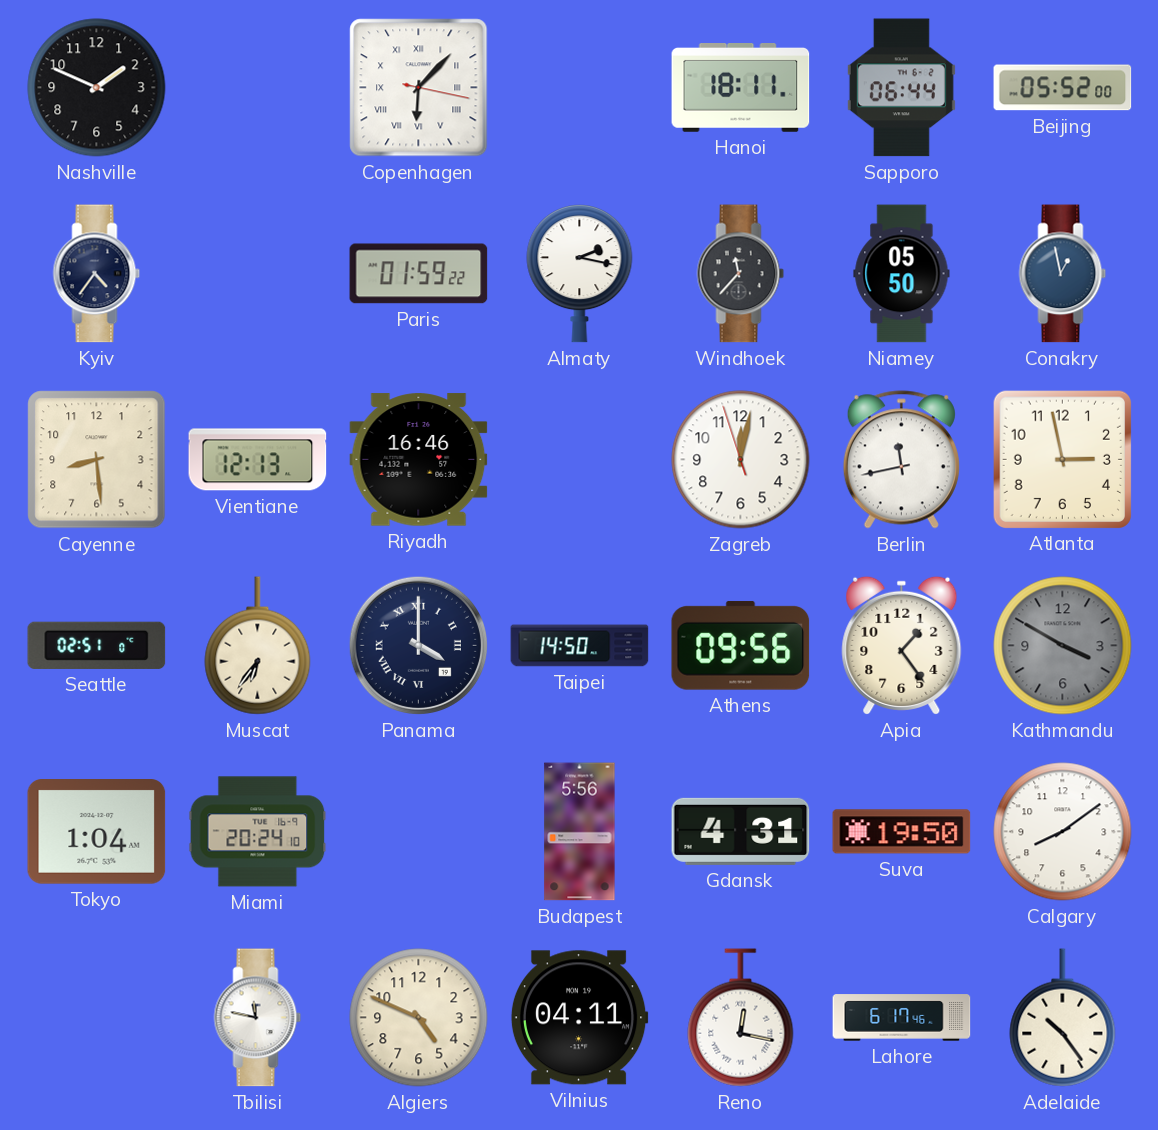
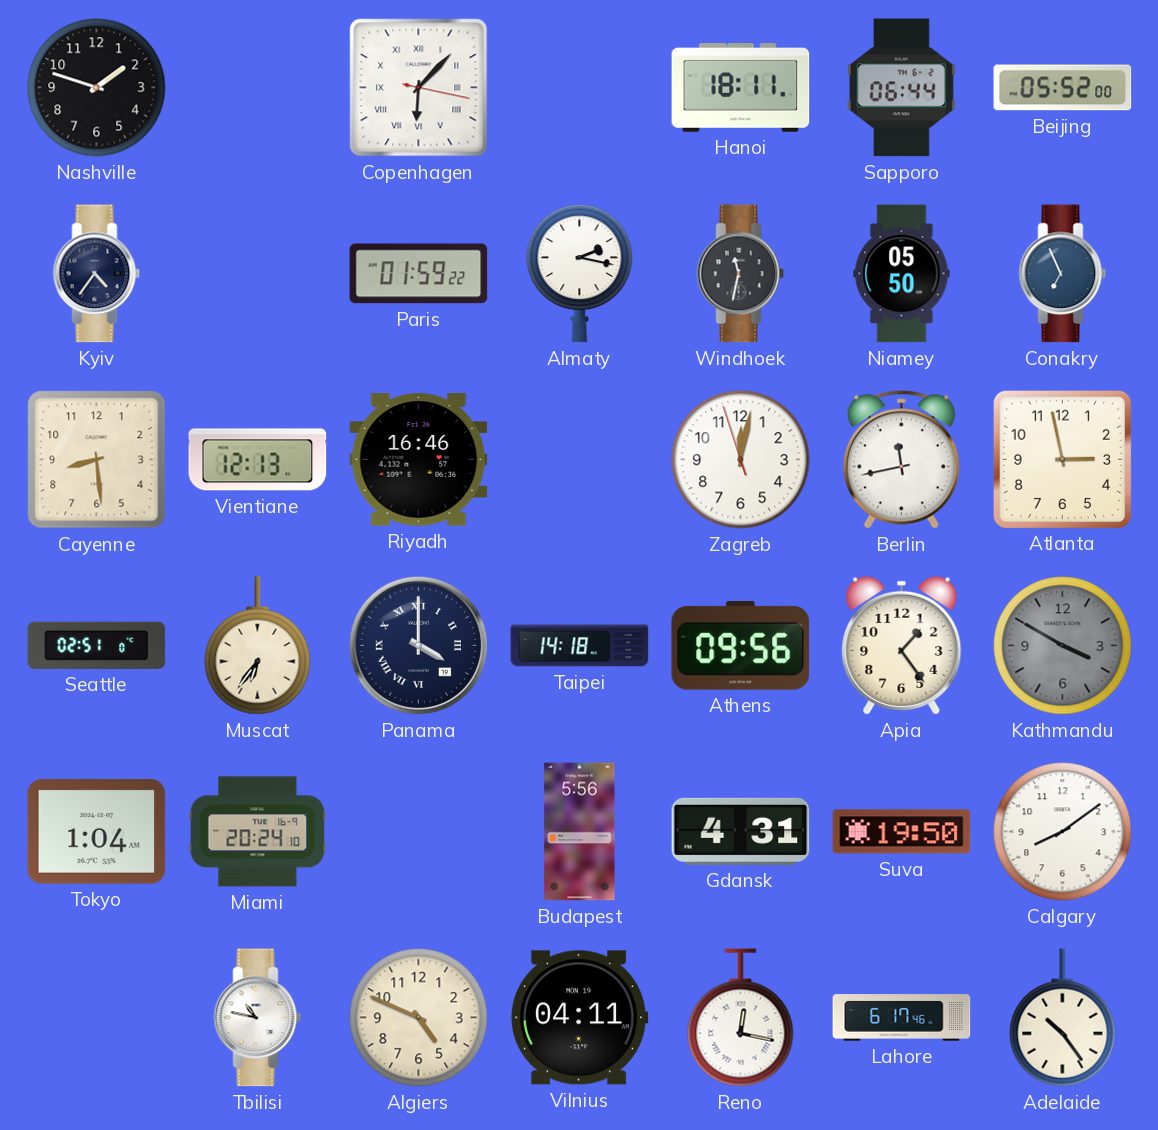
Nashville: 1:49 -> 1:48
Windhoek: 11:37 -> 11:32
Conakry: 12:58 -> 6:56
Taipei: 14:50 -> 14:18
Tbilisi: 11:47 -> 10:47
